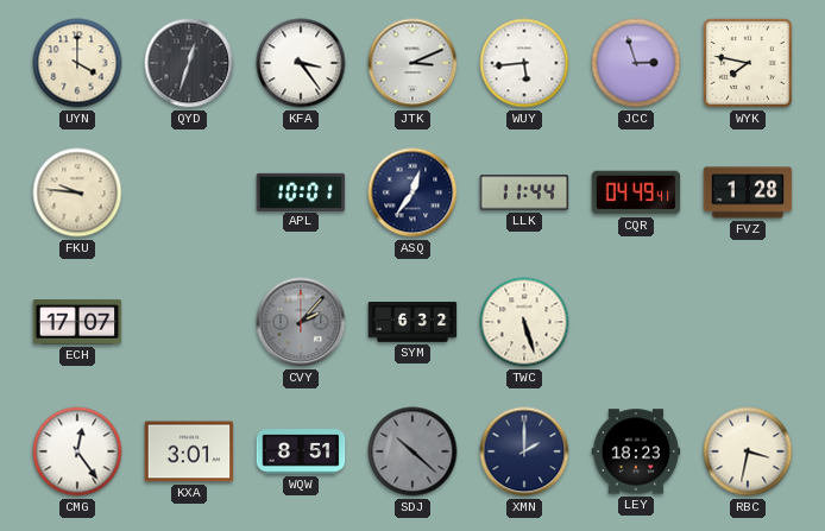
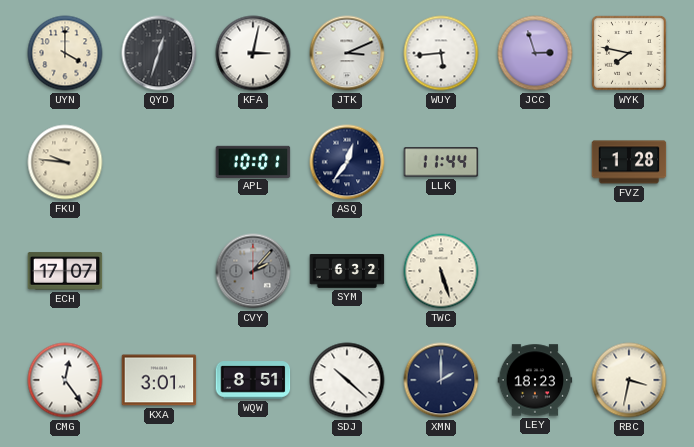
KFA: 3:24 -> 3:02
CQR: 04:49 -> none
SDJ dial: grey -> white
